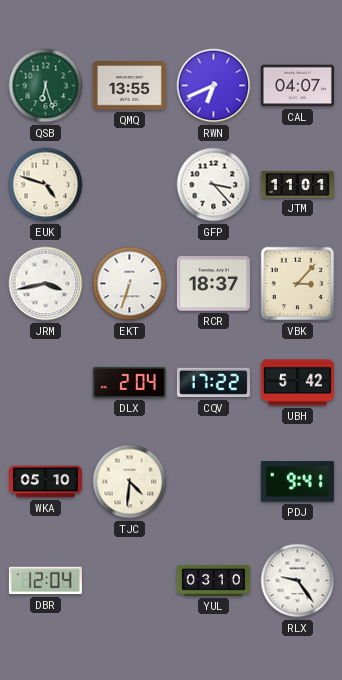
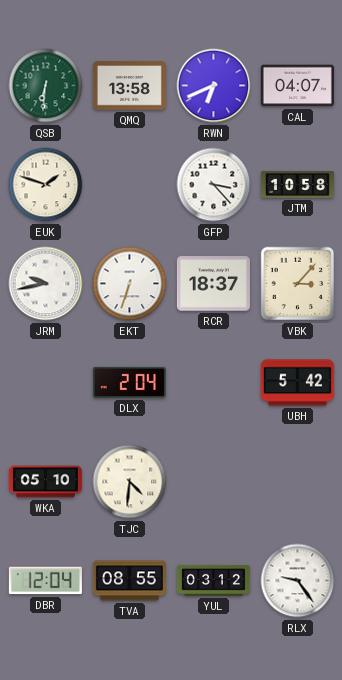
QSB: 6:27 -> 6:31
QMQ: 13:55 -> 13:58
EUK: 4:48 -> 1:48
JTM: 11:01 -> 10:58
JRM: 3:43 -> 9:43
CQV: 17:22 -> none
PDJ: 9:41 -> none
TVA: none -> 08:55
YUL: 03:10 -> 03:12
